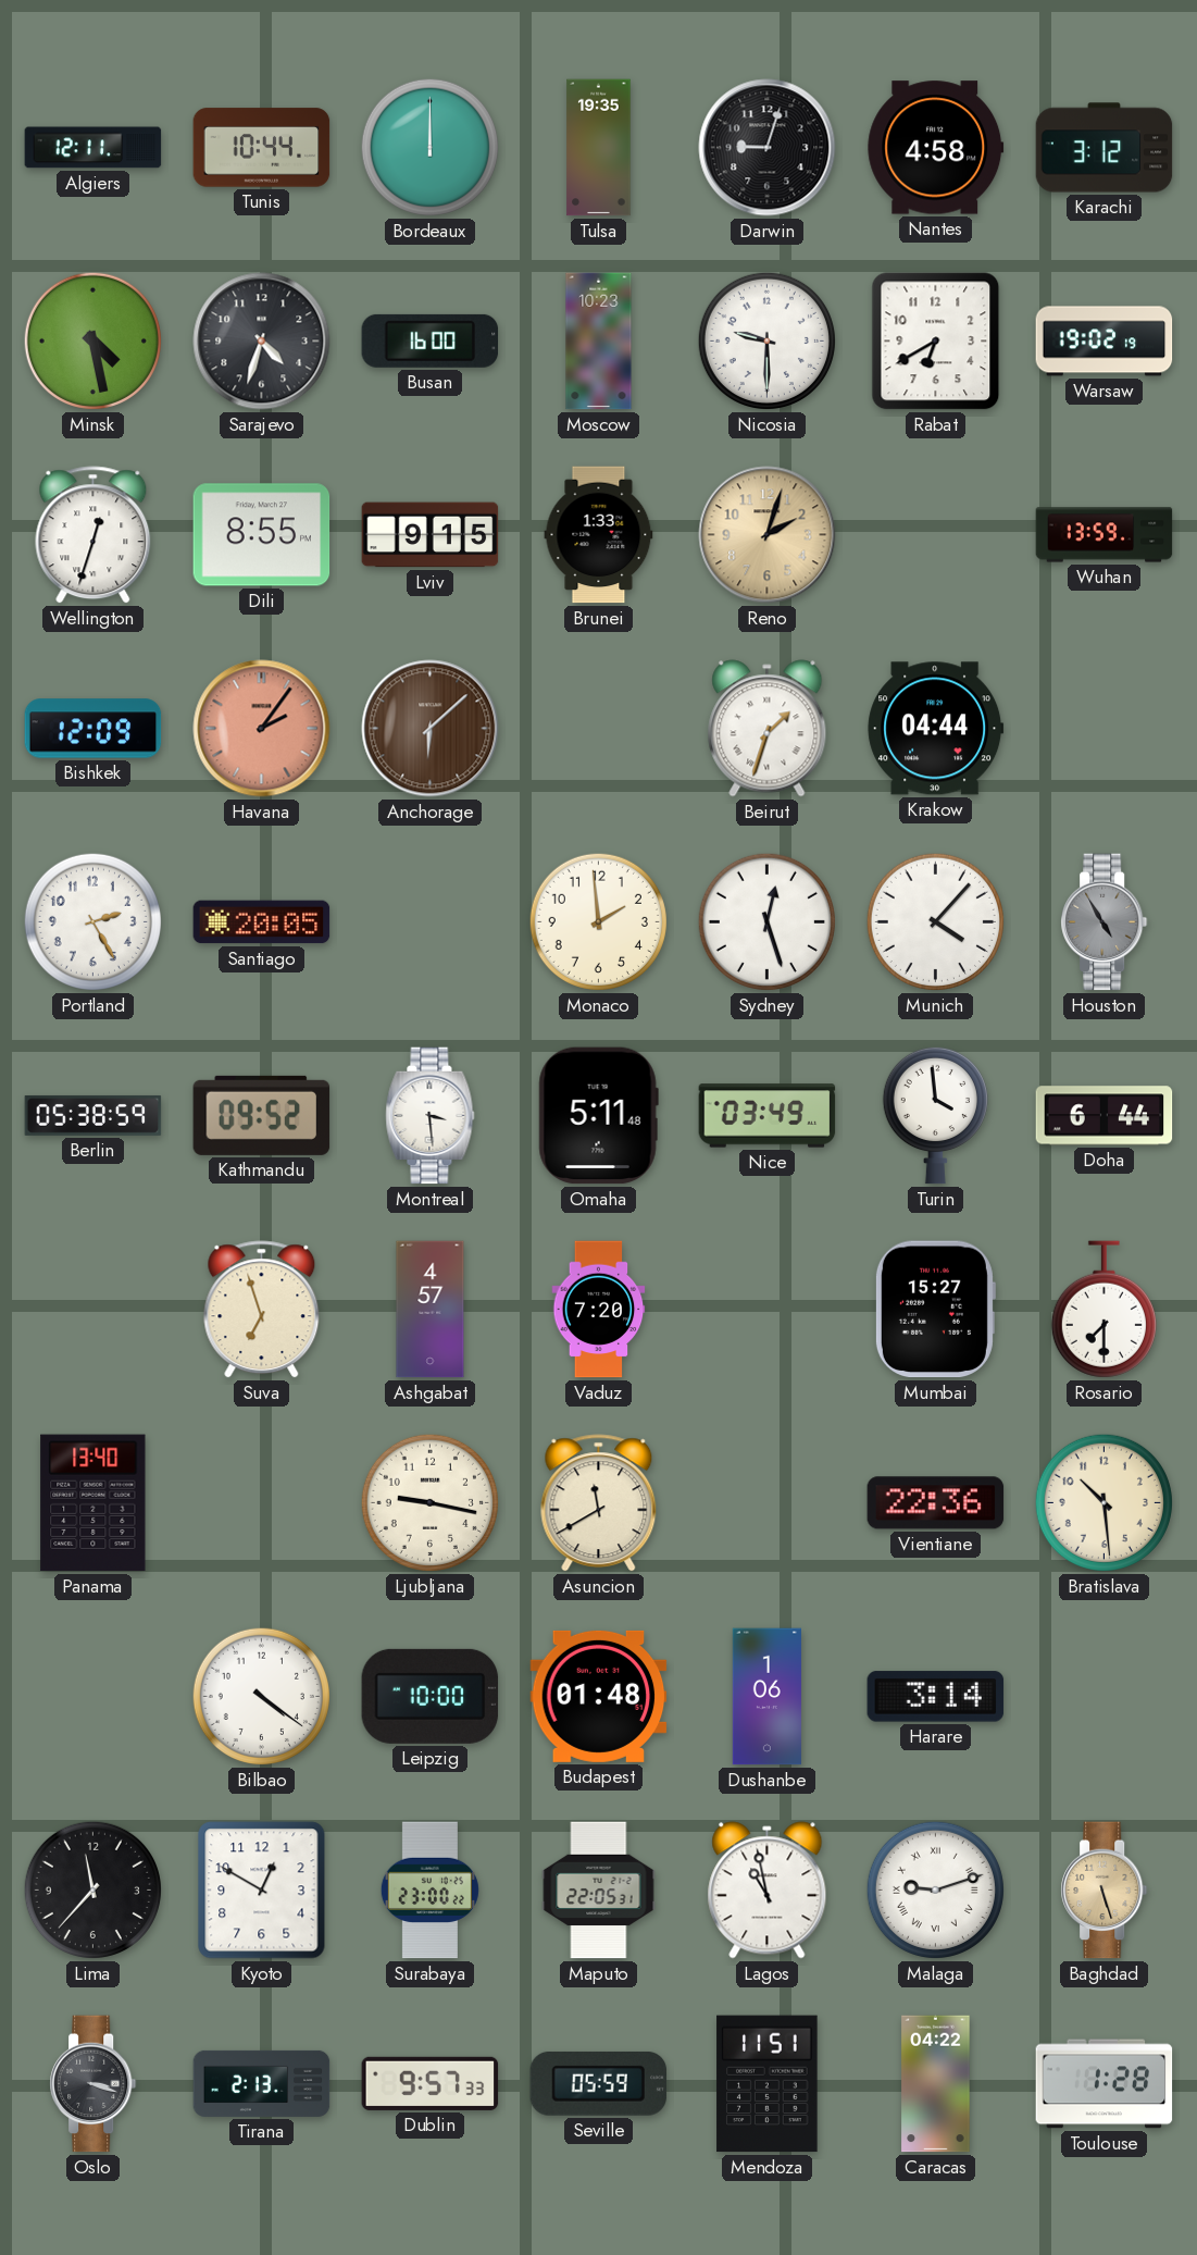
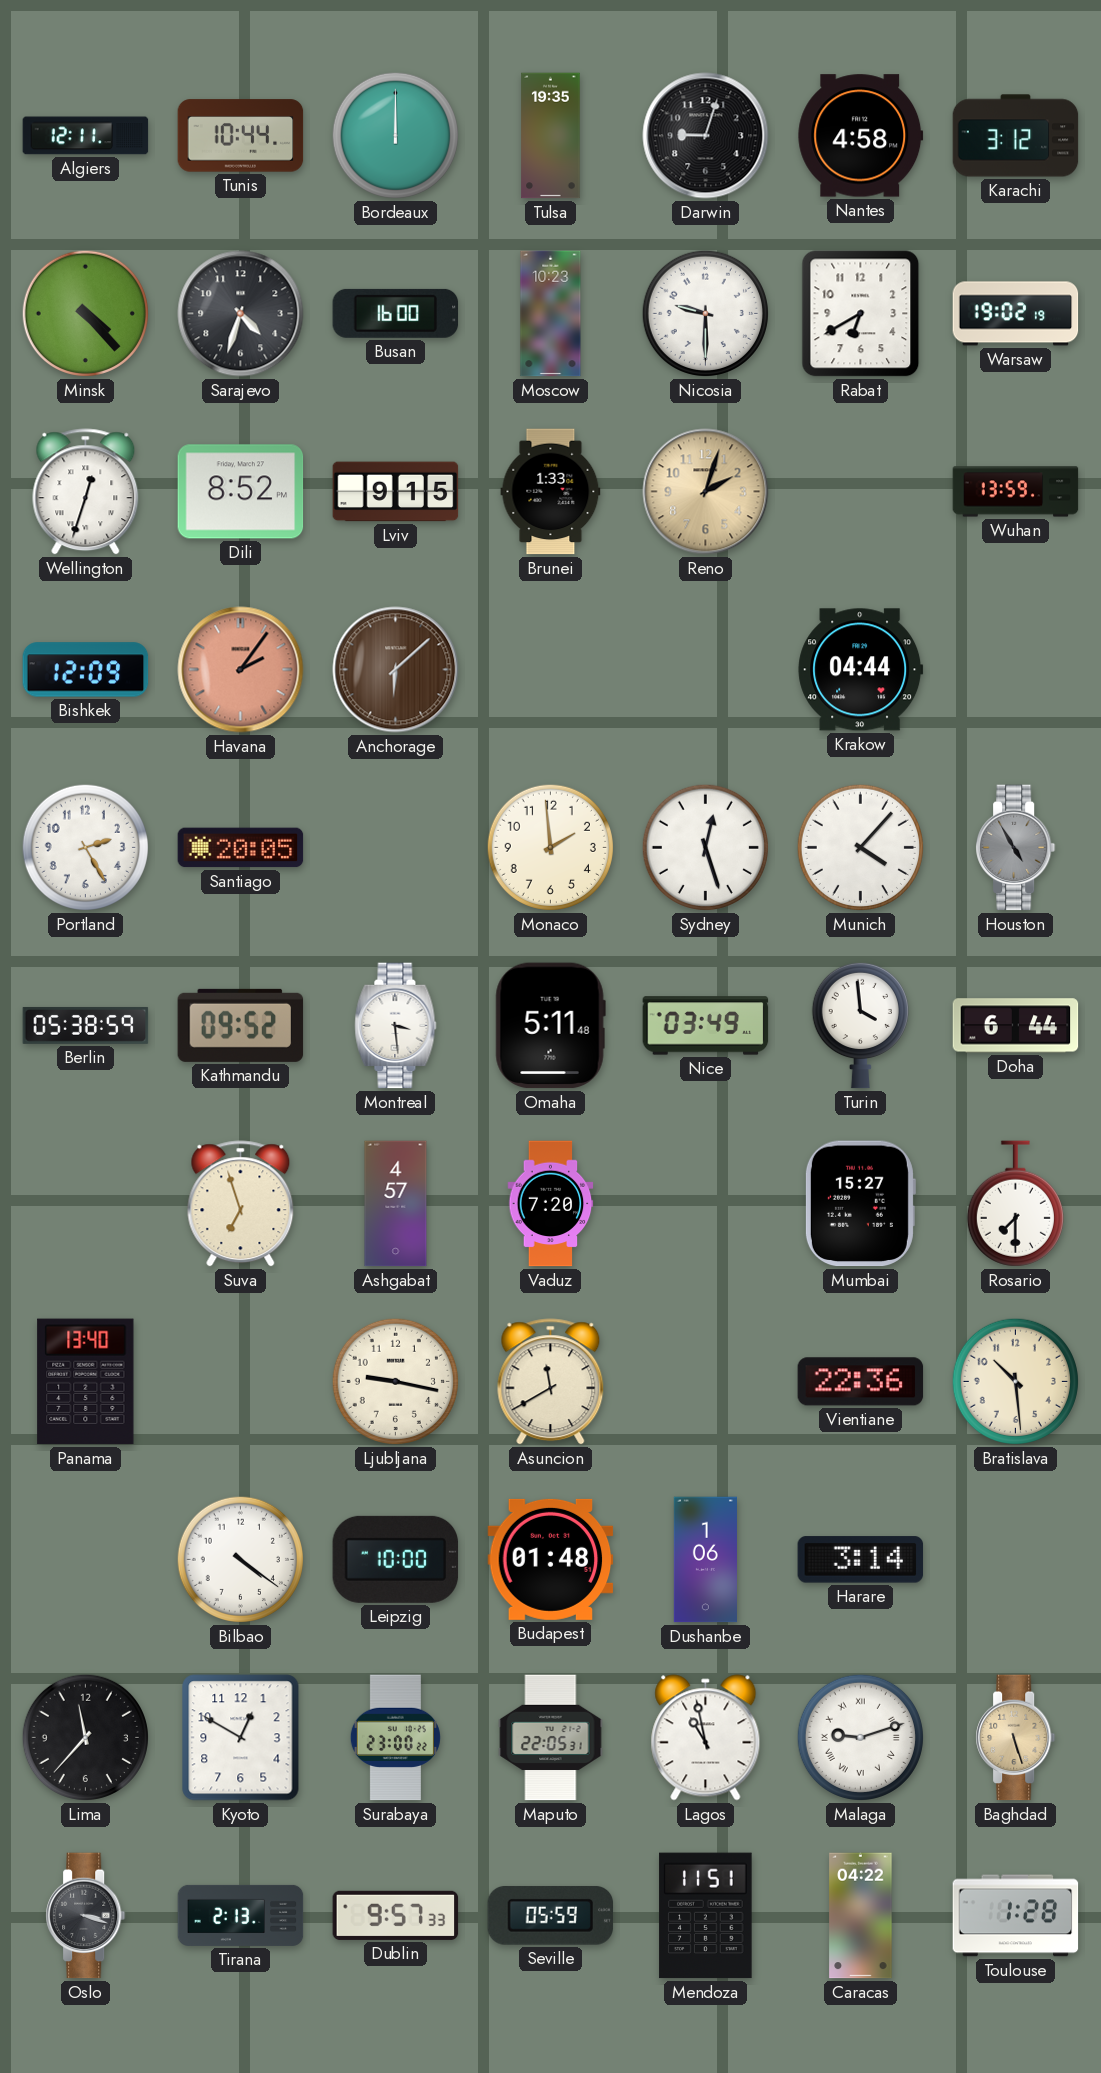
Minsk: 4:28 -> 4:23
Dili: 8:55 -> 8:52
Beirut: 1:33 -> none
